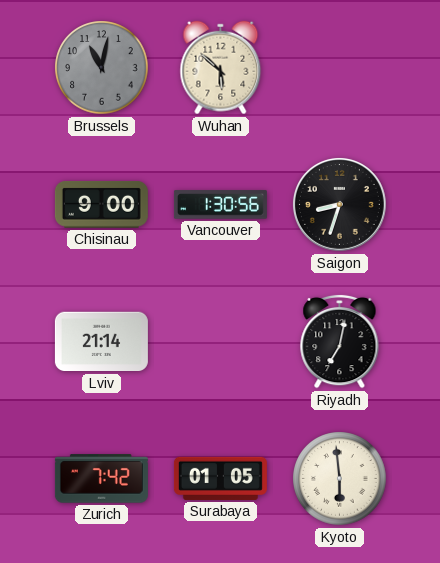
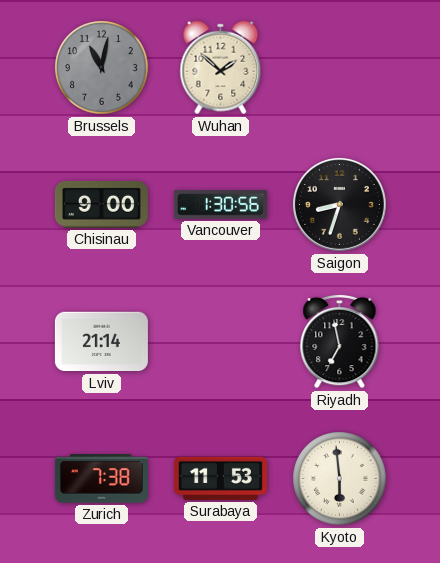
Wuhan: 5:52 -> 1:52
Riyadh: 7:02 -> 6:58
Zurich: 7:42 -> 7:38
Surabaya: 01:05 -> 11:53
